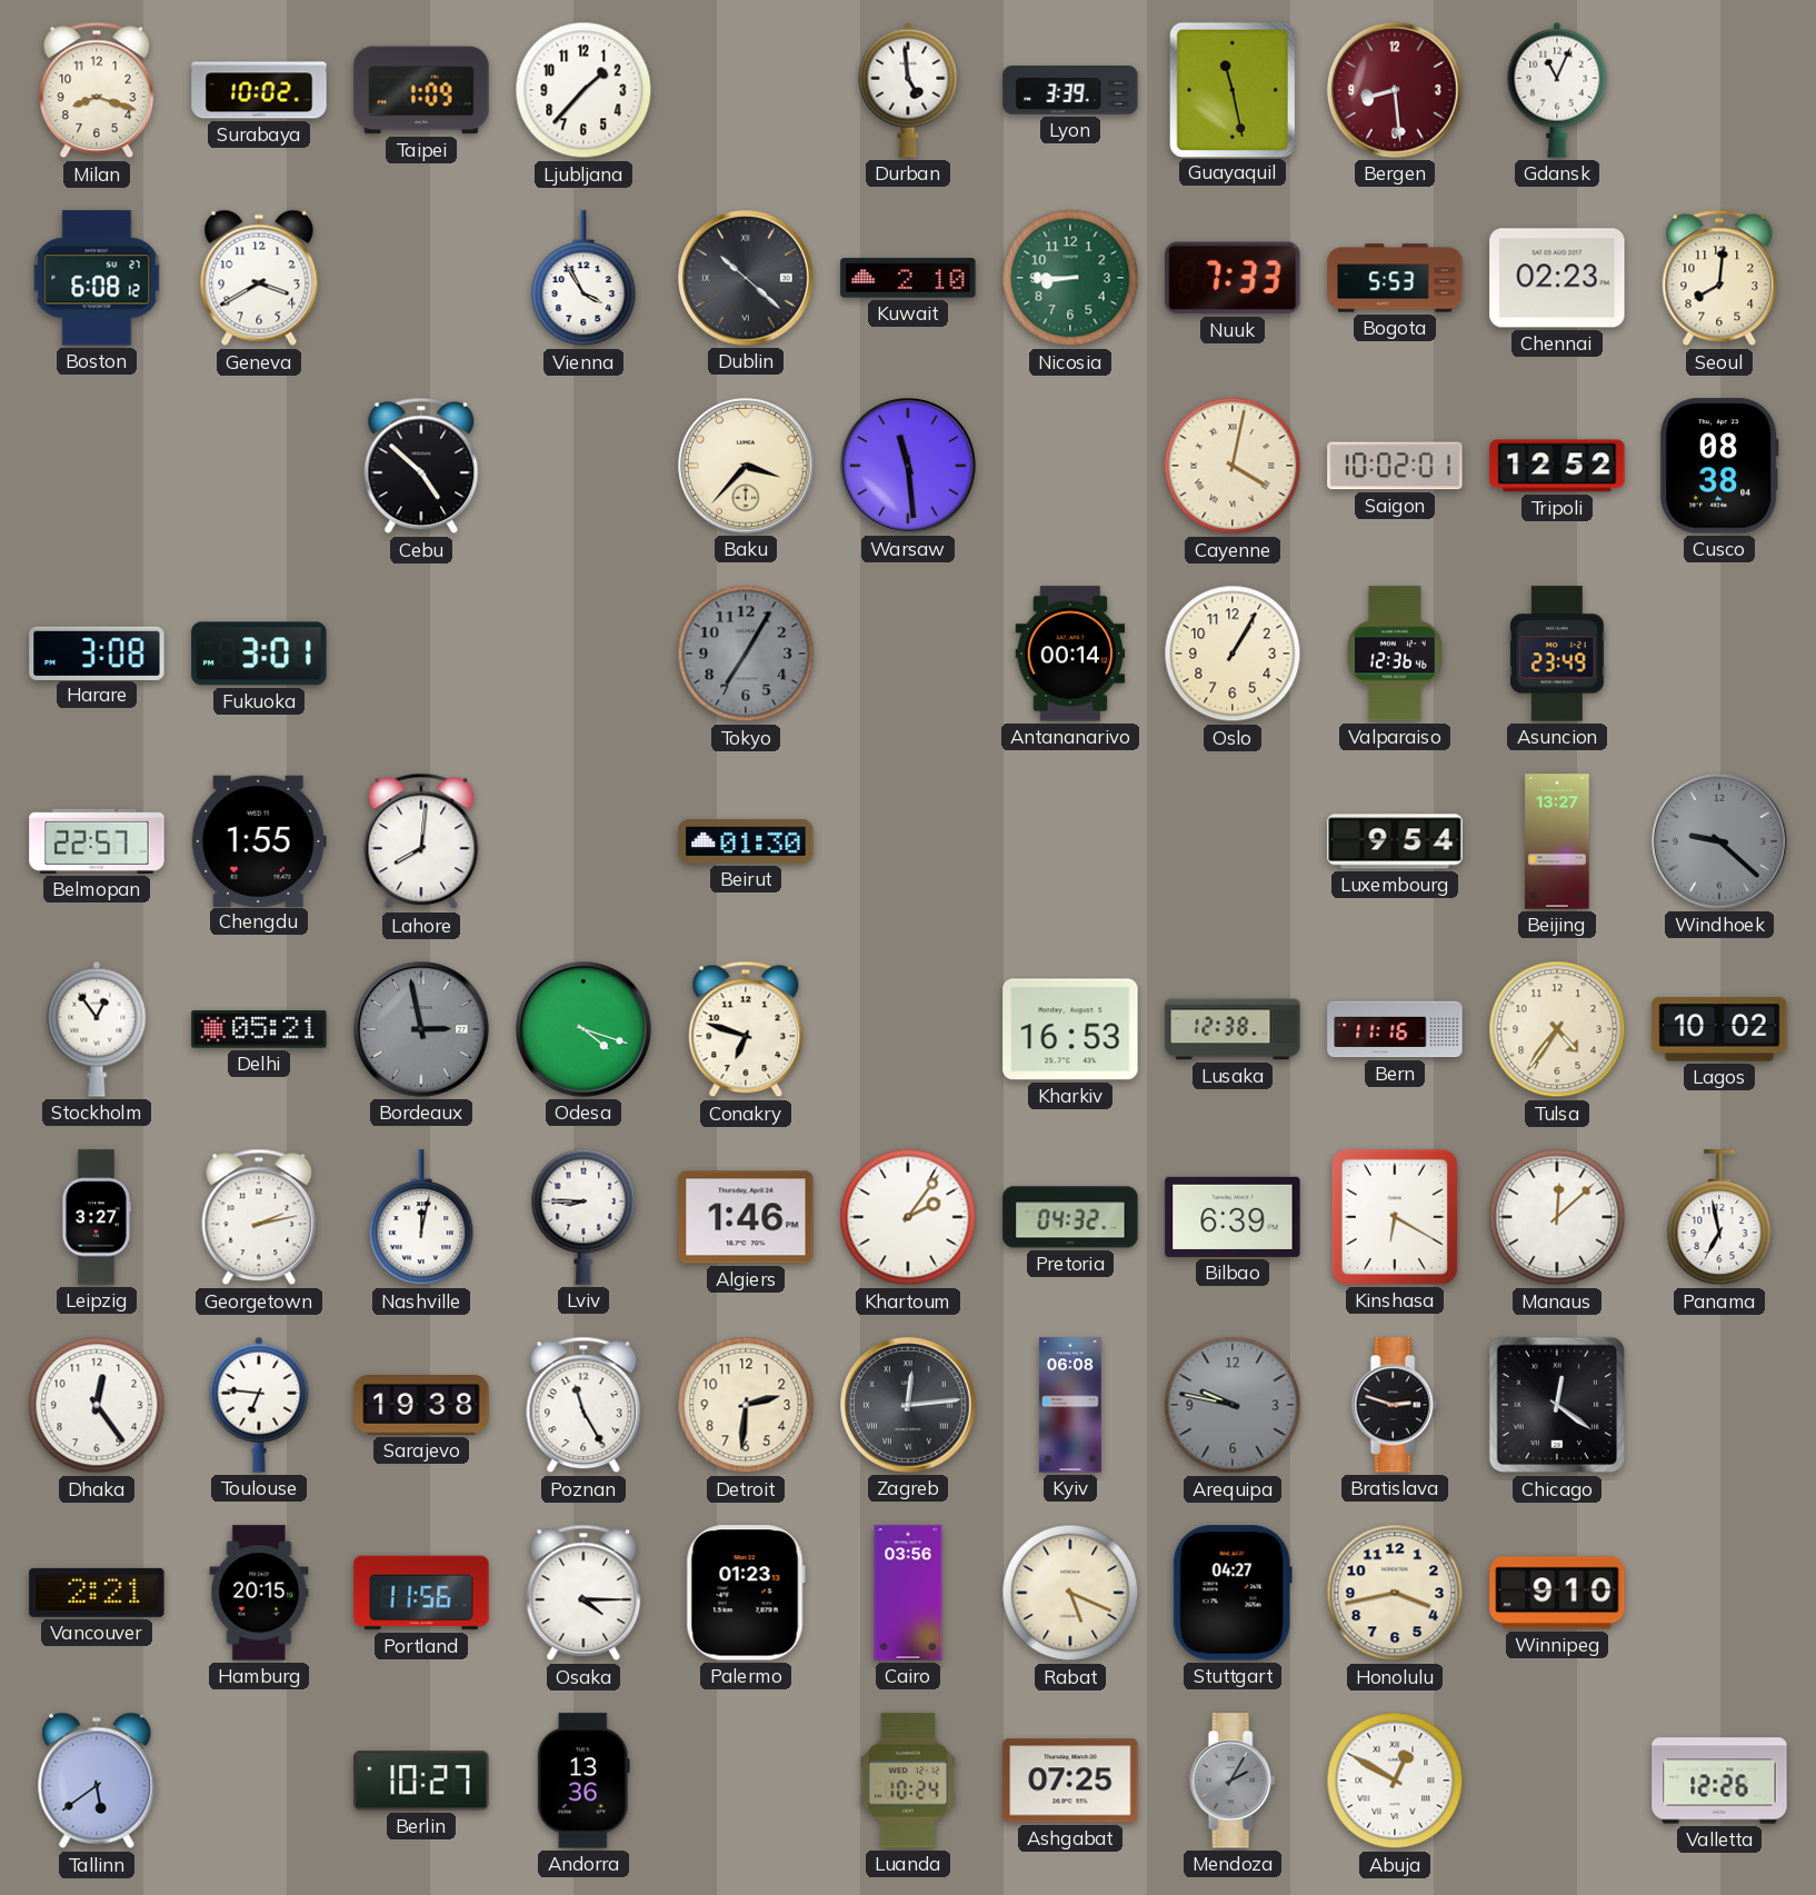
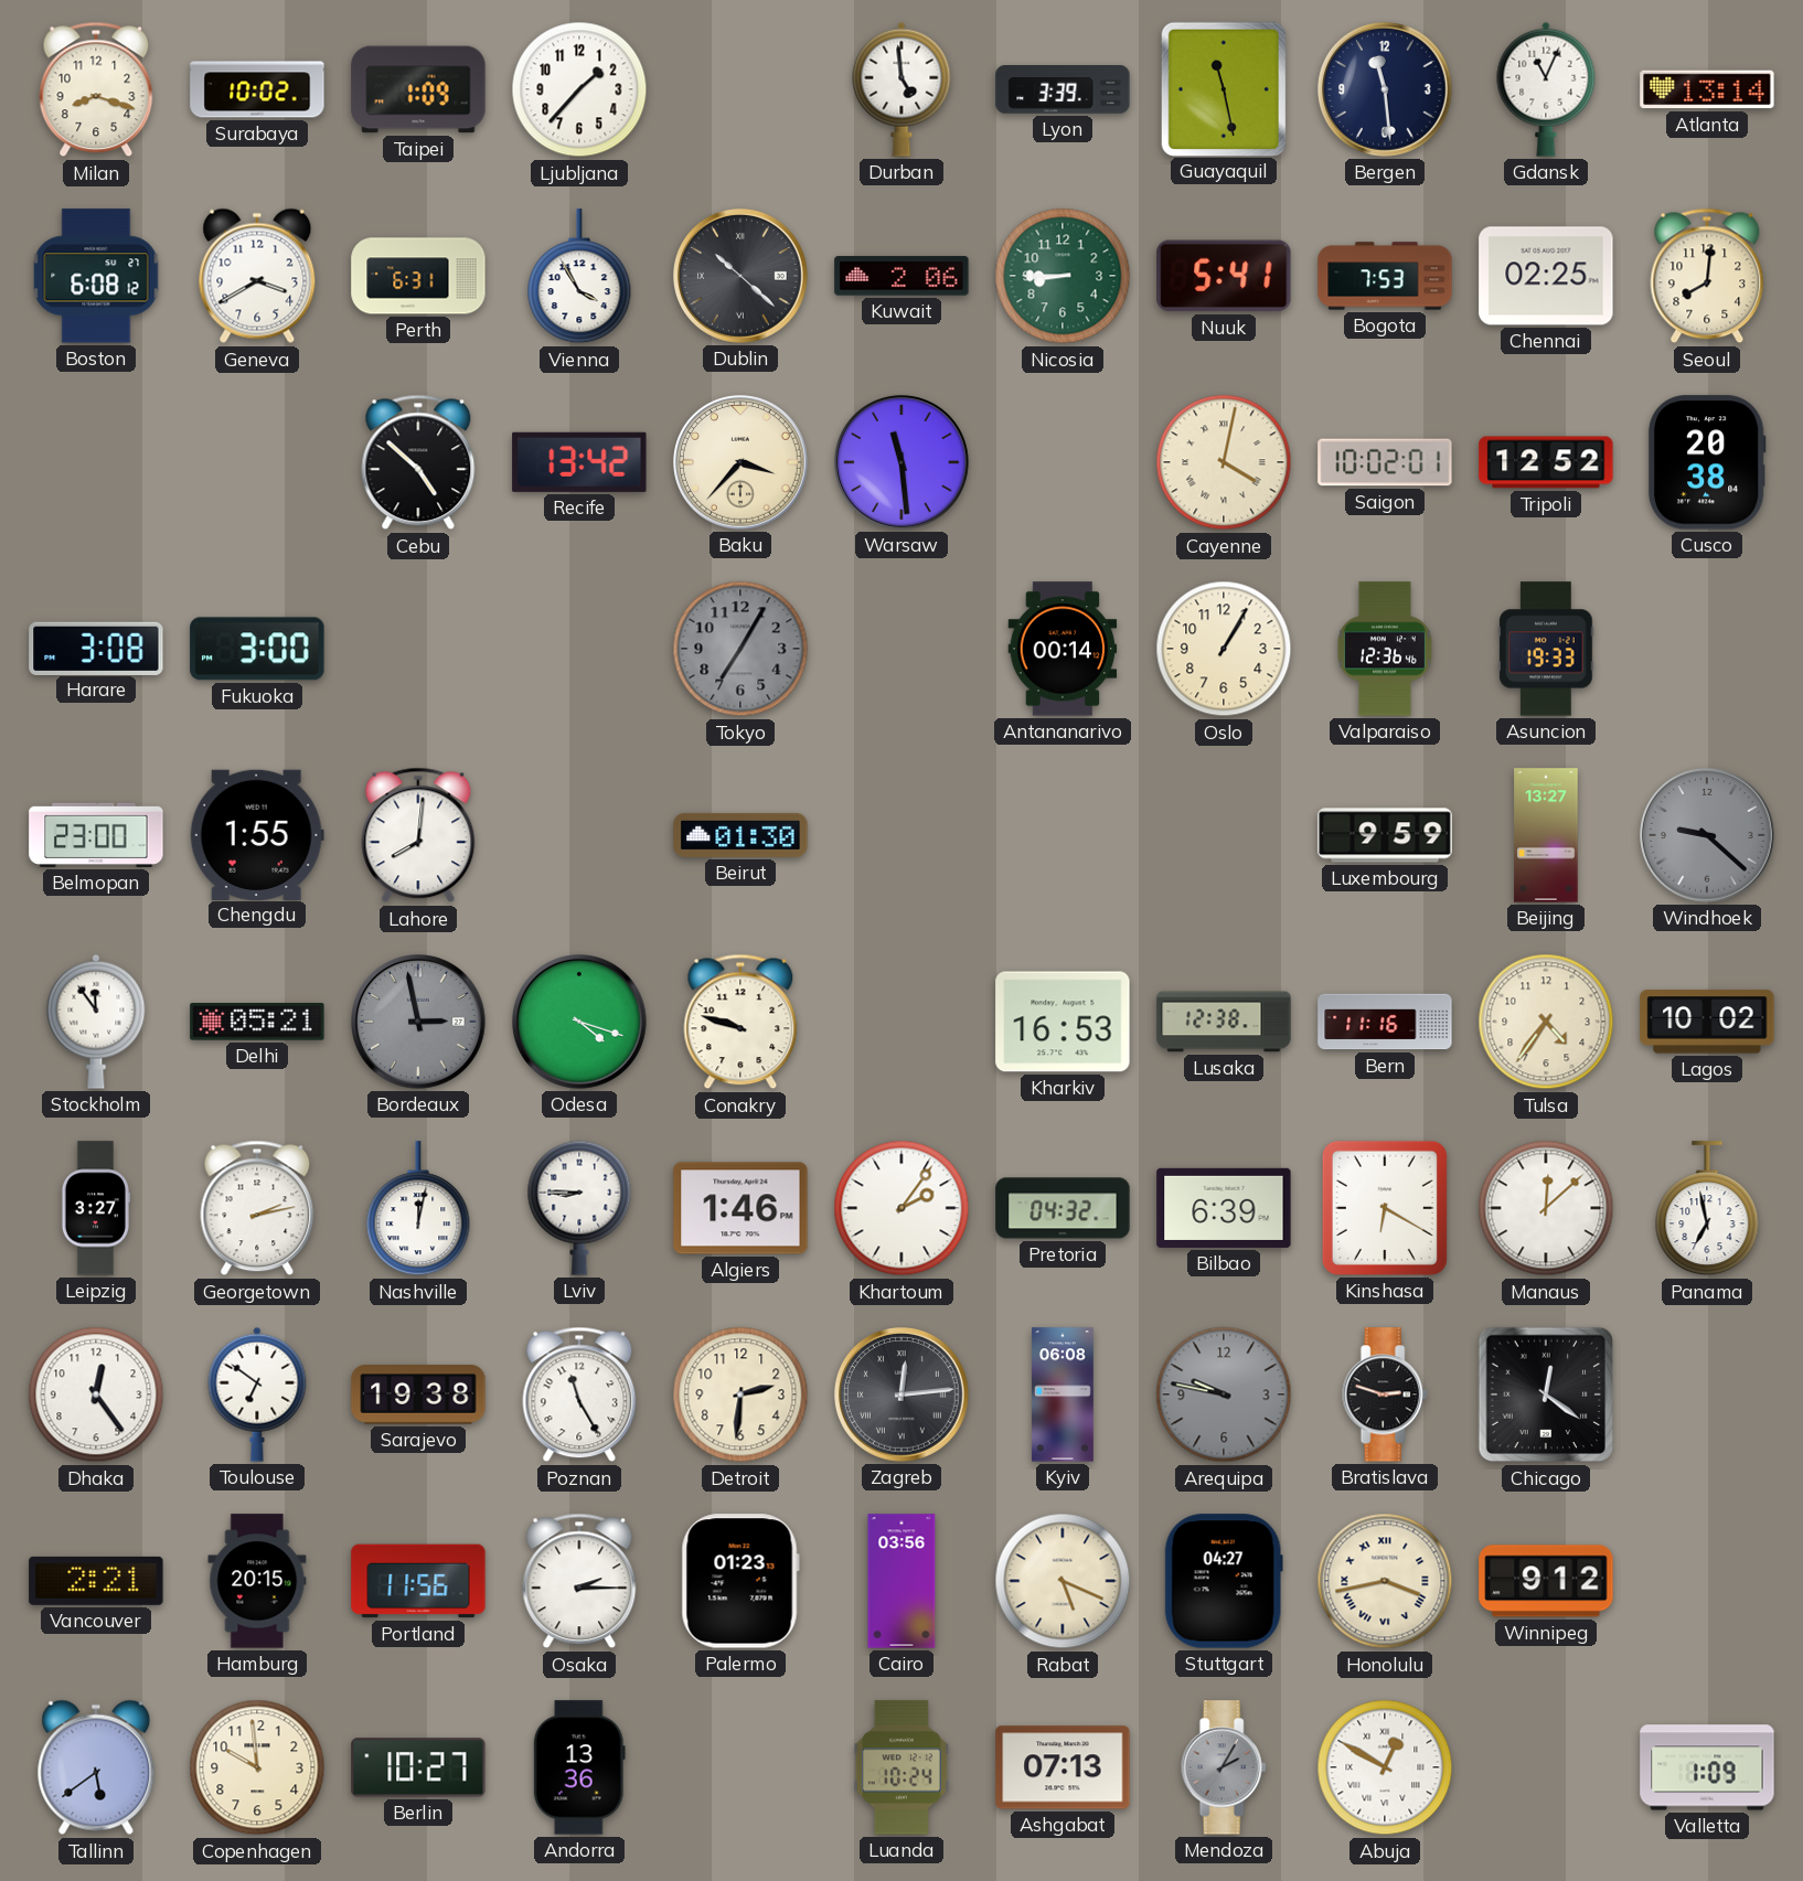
Bergen: 8:29 -> 11:29
Bergen dial: burgundy -> navy
Atlanta: none -> 13:14
Perth: none -> 6:31
Kuwait: 2:10 -> 2:06
Nuuk: 7:33 -> 5:41
Bogota: 5:53 -> 7:53
Chennai: 02:23 -> 02:25
Recife: none -> 13:42
Cusco: 08:38 -> 20:38
Fukuoka: 3:01 -> 3:00
Asuncion: 23:49 -> 19:33
Belmopan: 22:57 -> 23:00
Luxembourg: 9:54 -> 9:59
Stockholm: 12:54 -> 11:54
Conakry: 6:48 -> 9:48
Toulouse: 6:46 -> 6:51
Osaka: 4:15 -> 2:15
Honolulu numerals: Arabic -> Roman
Winnipeg: 9:10 -> 9:12
Copenhagen: none -> 9:59
Ashgabat: 07:25 -> 07:13
Valletta: 12:26 -> 1:09
